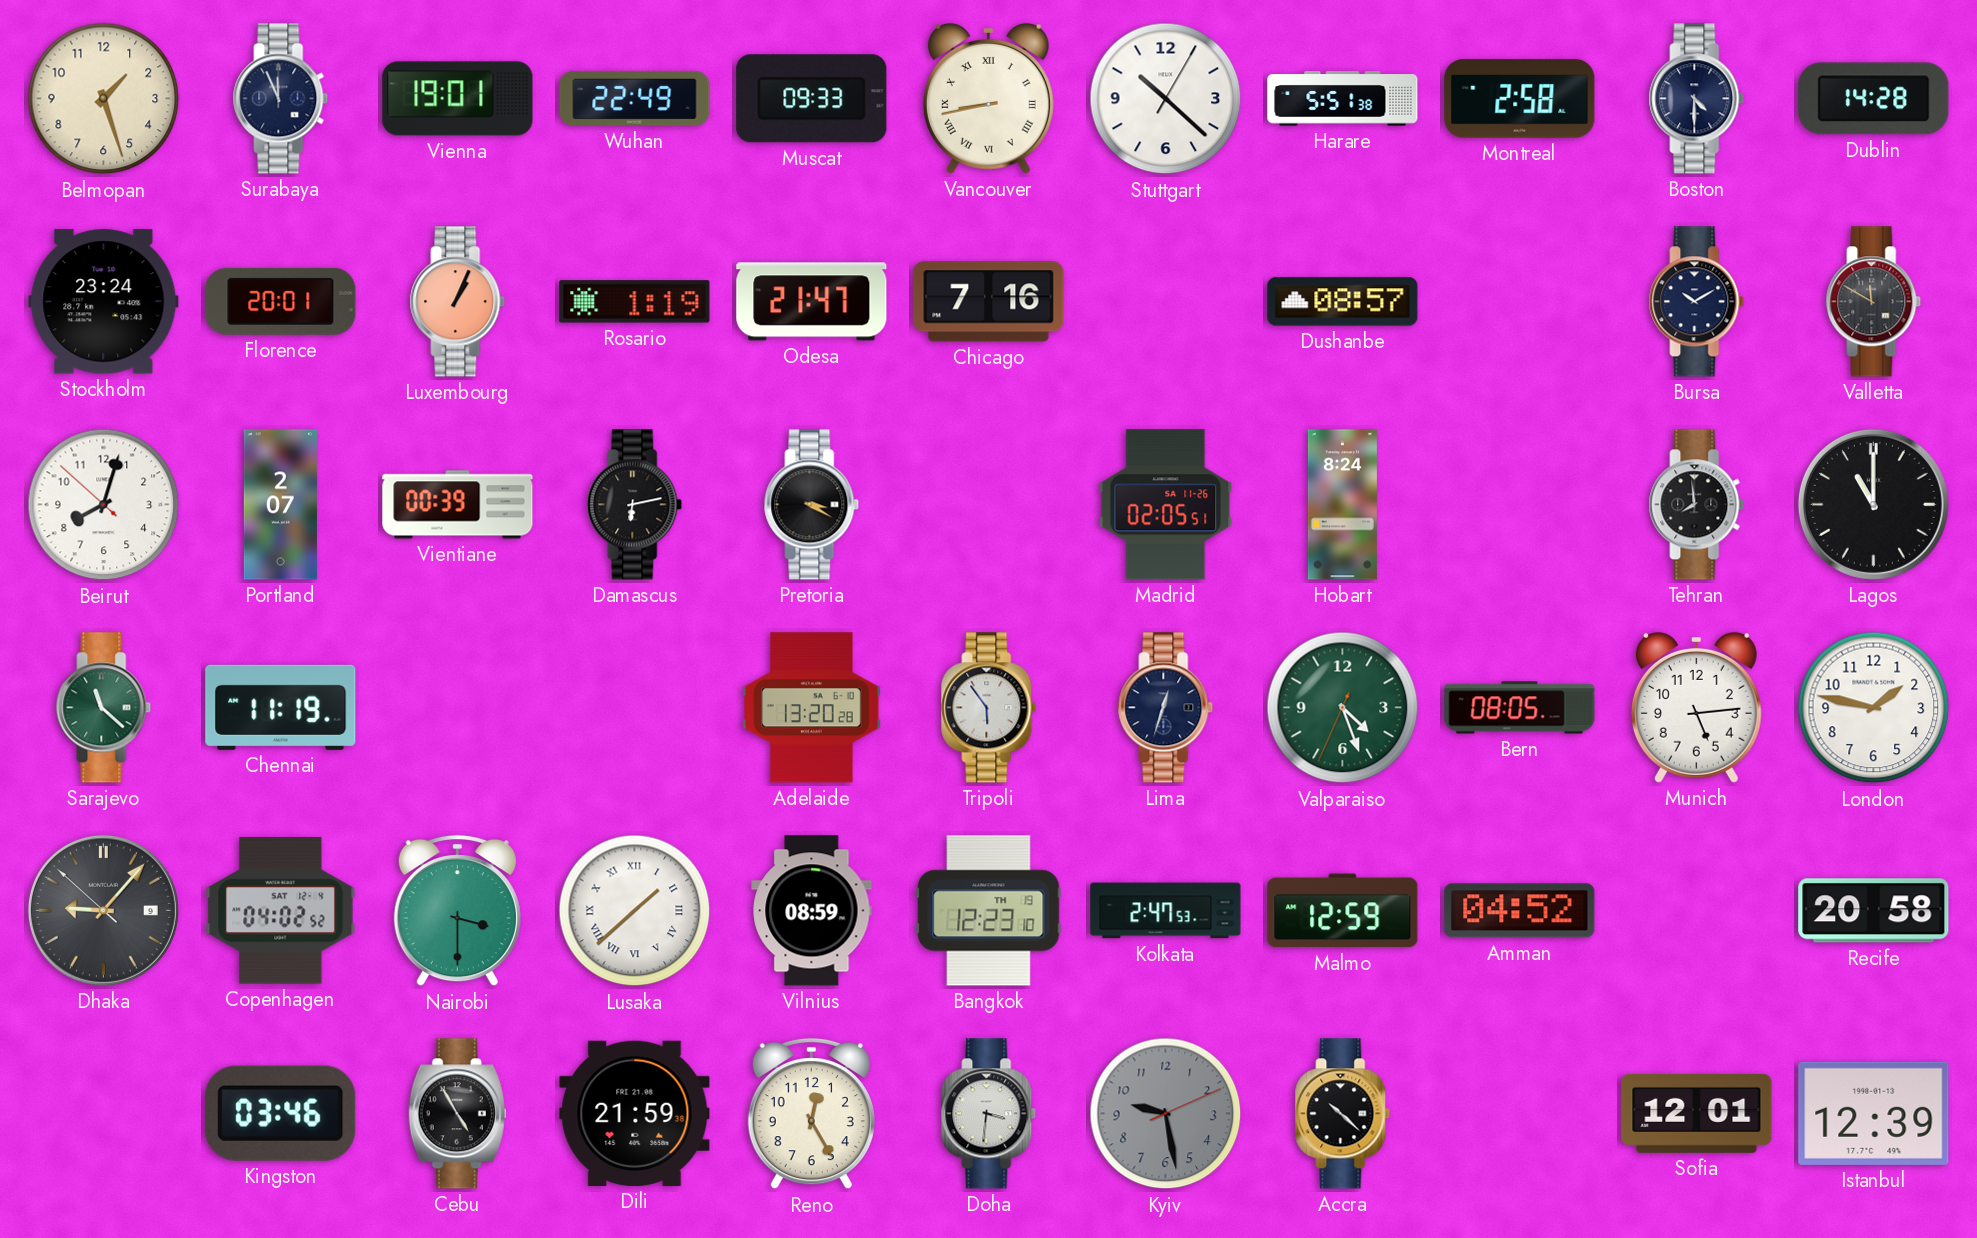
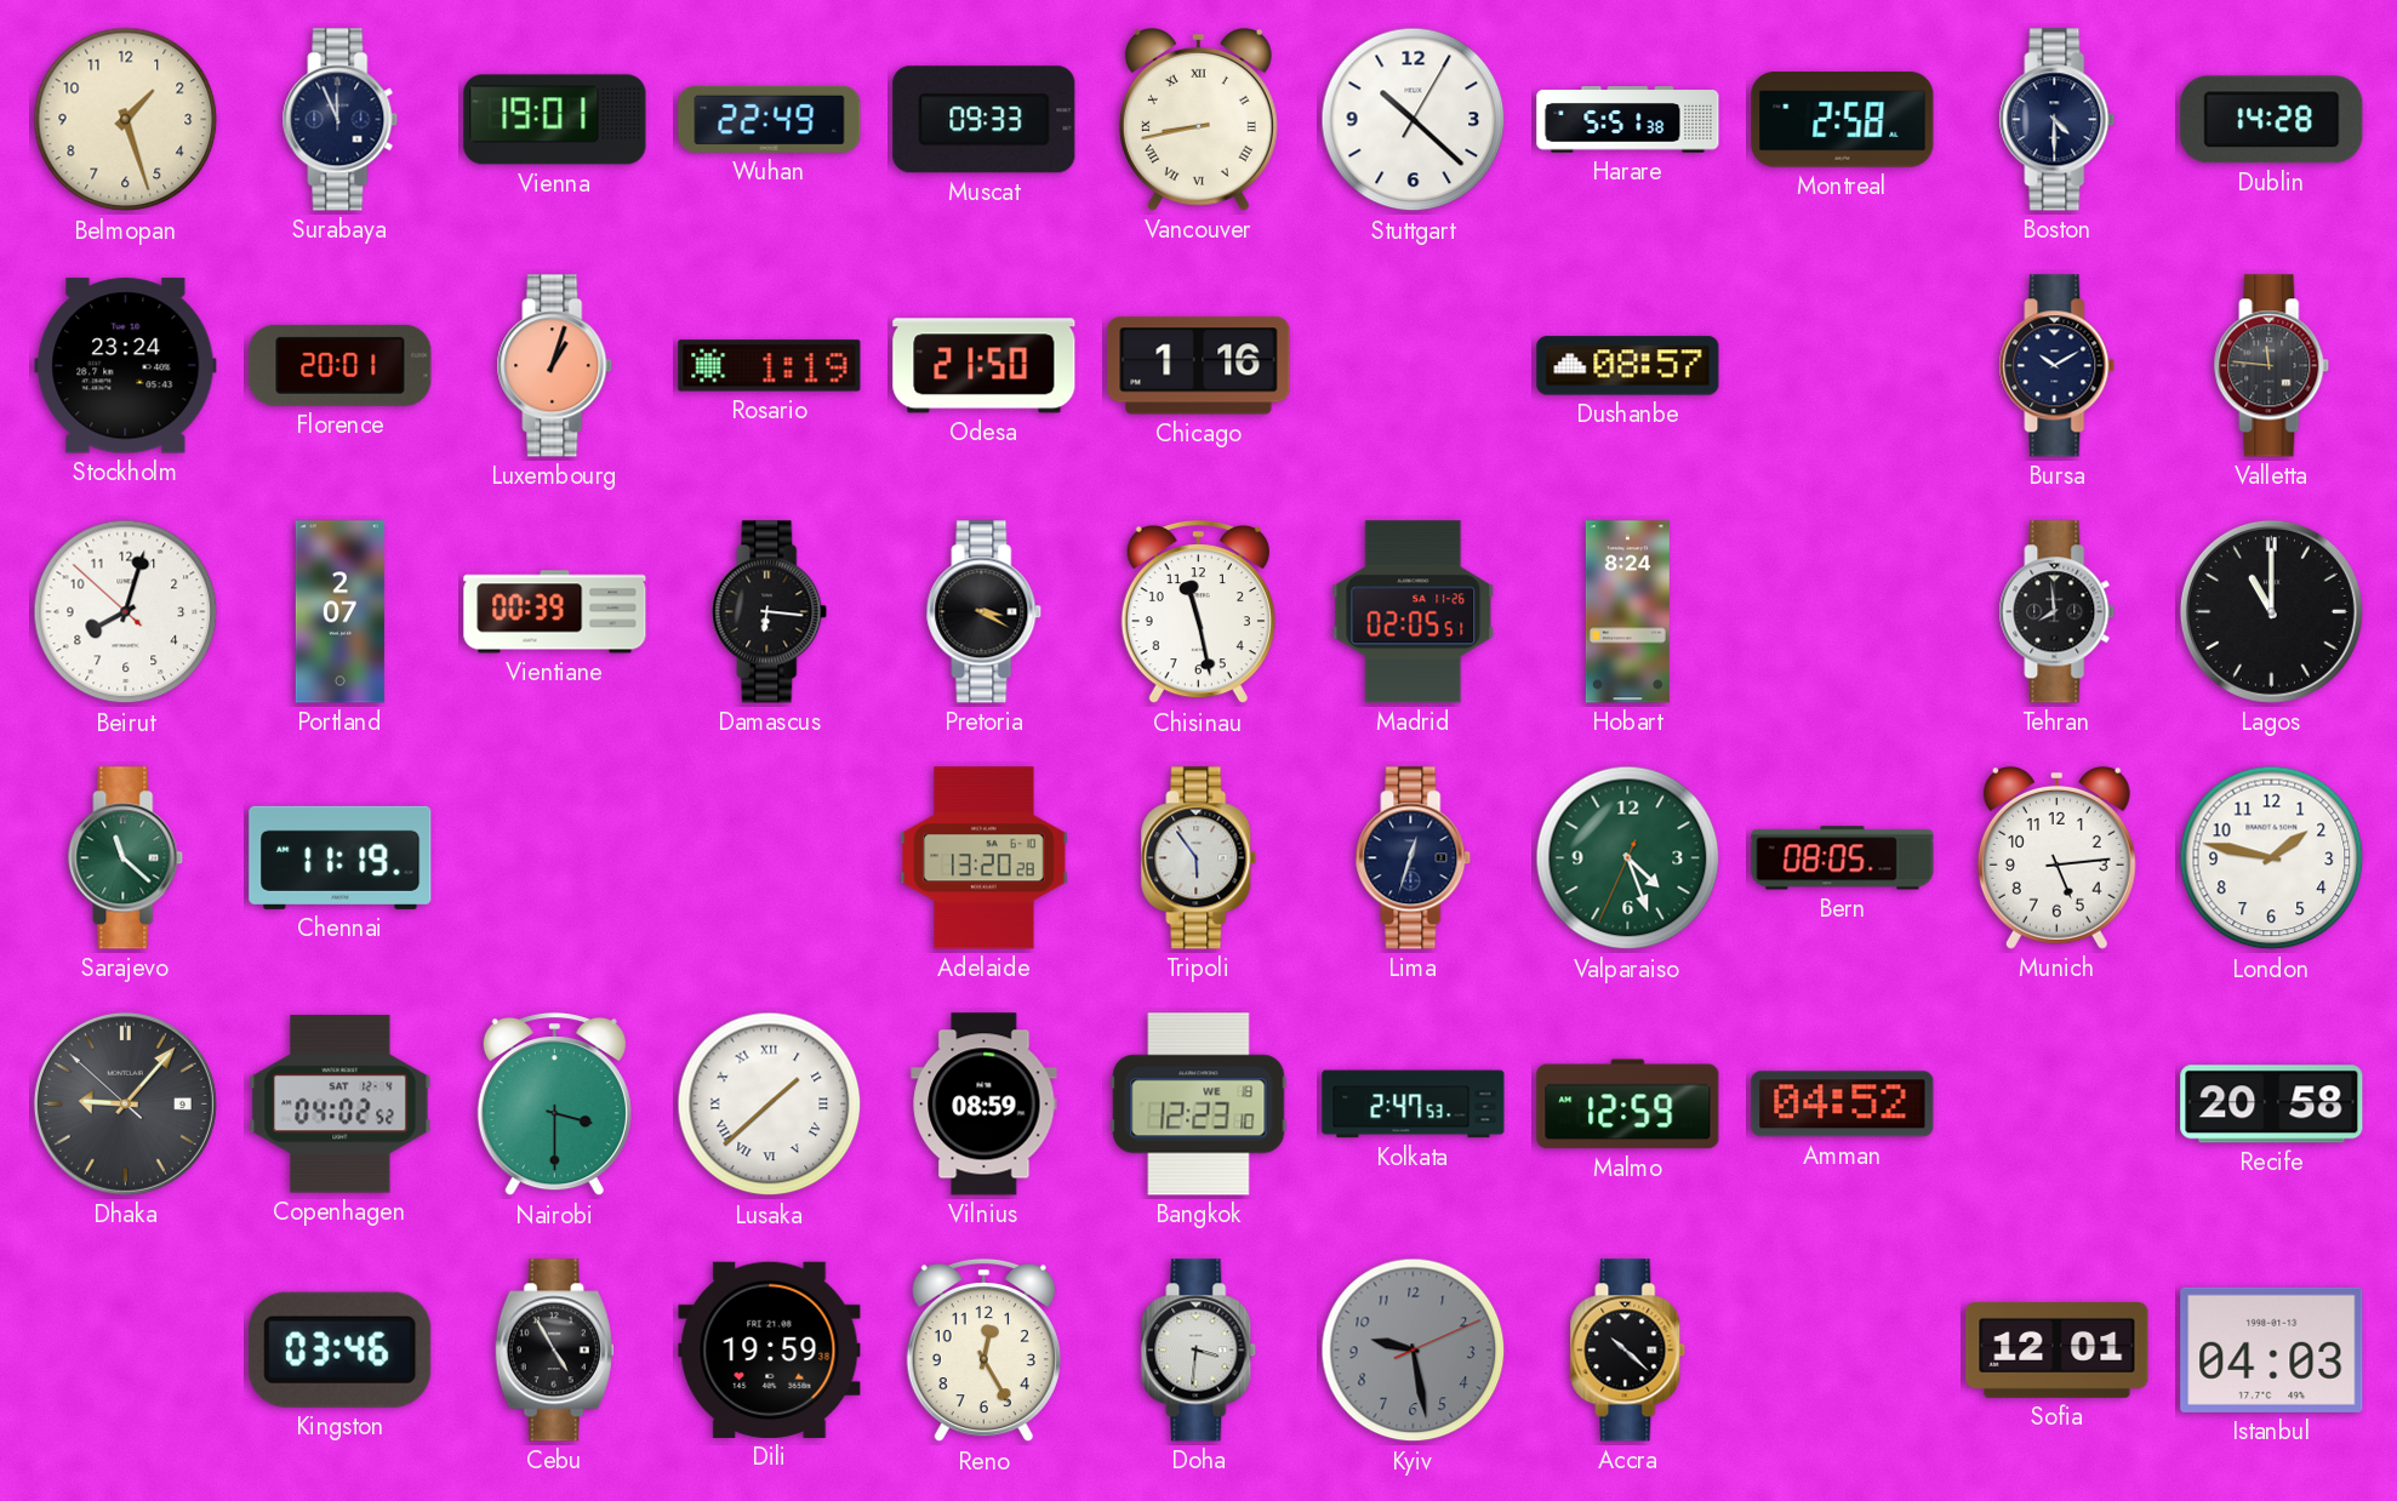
Luxembourg: 1:04 -> 1:03
Odesa: 21:47 -> 21:50
Chicago: 7:16 -> 1:16
Valletta: 11:50 -> 11:46
Damascus: 6:13 -> 6:16
Chisinau: none -> 11:28
Bangkok date: TH 19 -> WE 18
Dili: 21:59 -> 19:59
Istanbul: 12:39 -> 04:03
